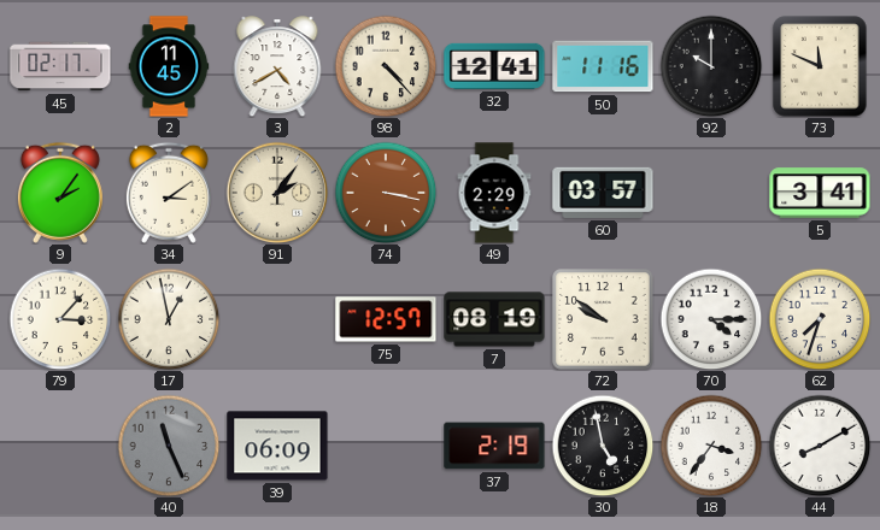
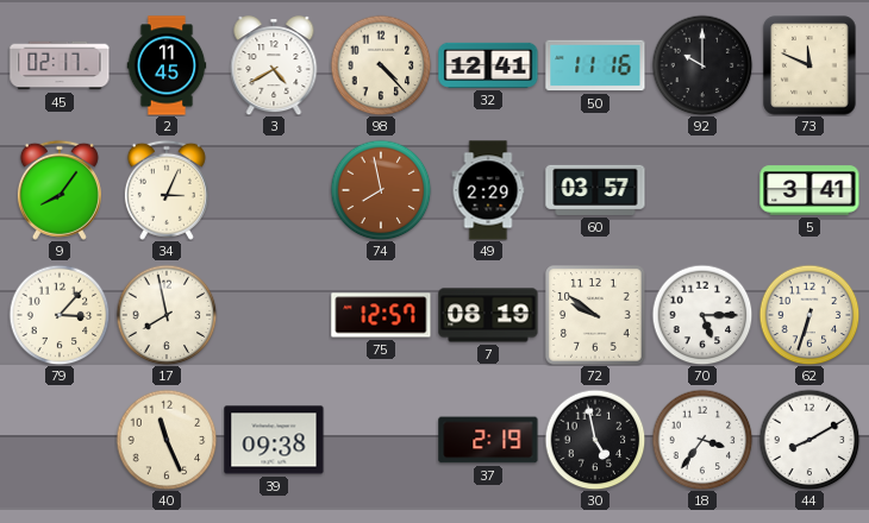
9: 2:06 -> 8:06
34: 3:09 -> 3:04
91: 2:06 -> none
74: 3:17 -> 7:58
17: 12:58 -> 7:58
70: 4:15 -> 5:15
62: 7:33 -> 6:33
40 dial: grey -> cream
39: 06:09 -> 09:38
